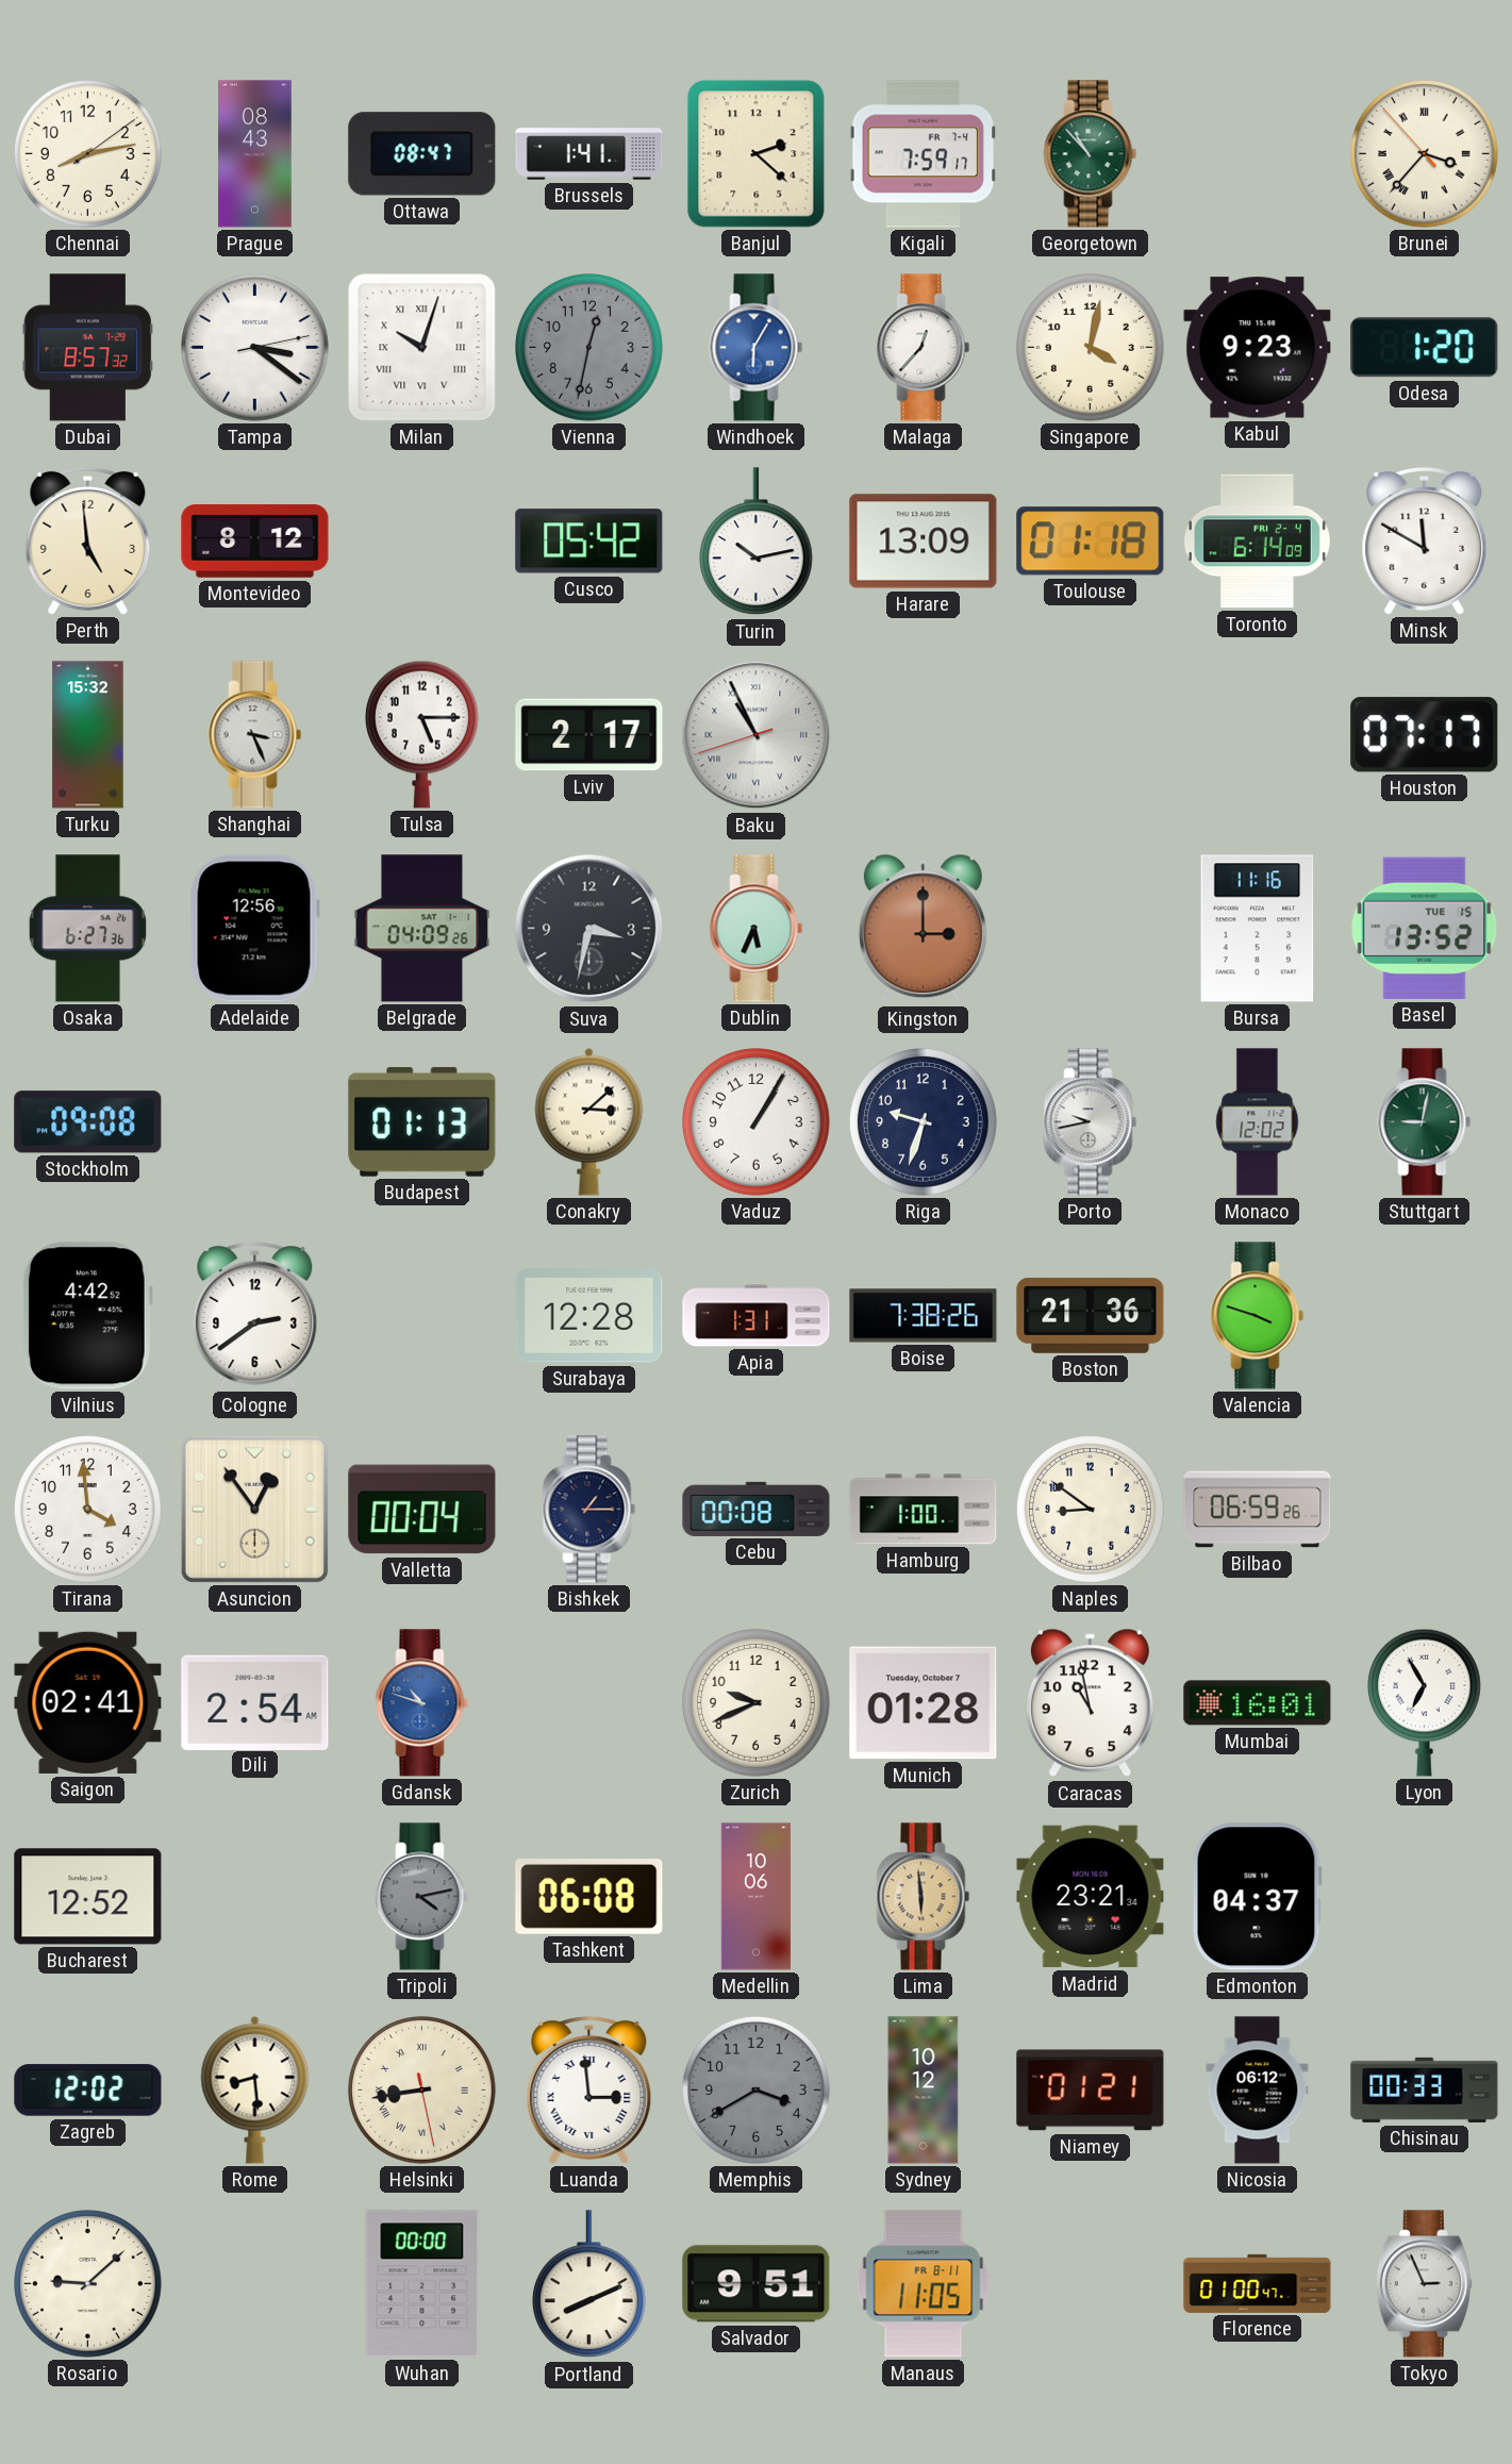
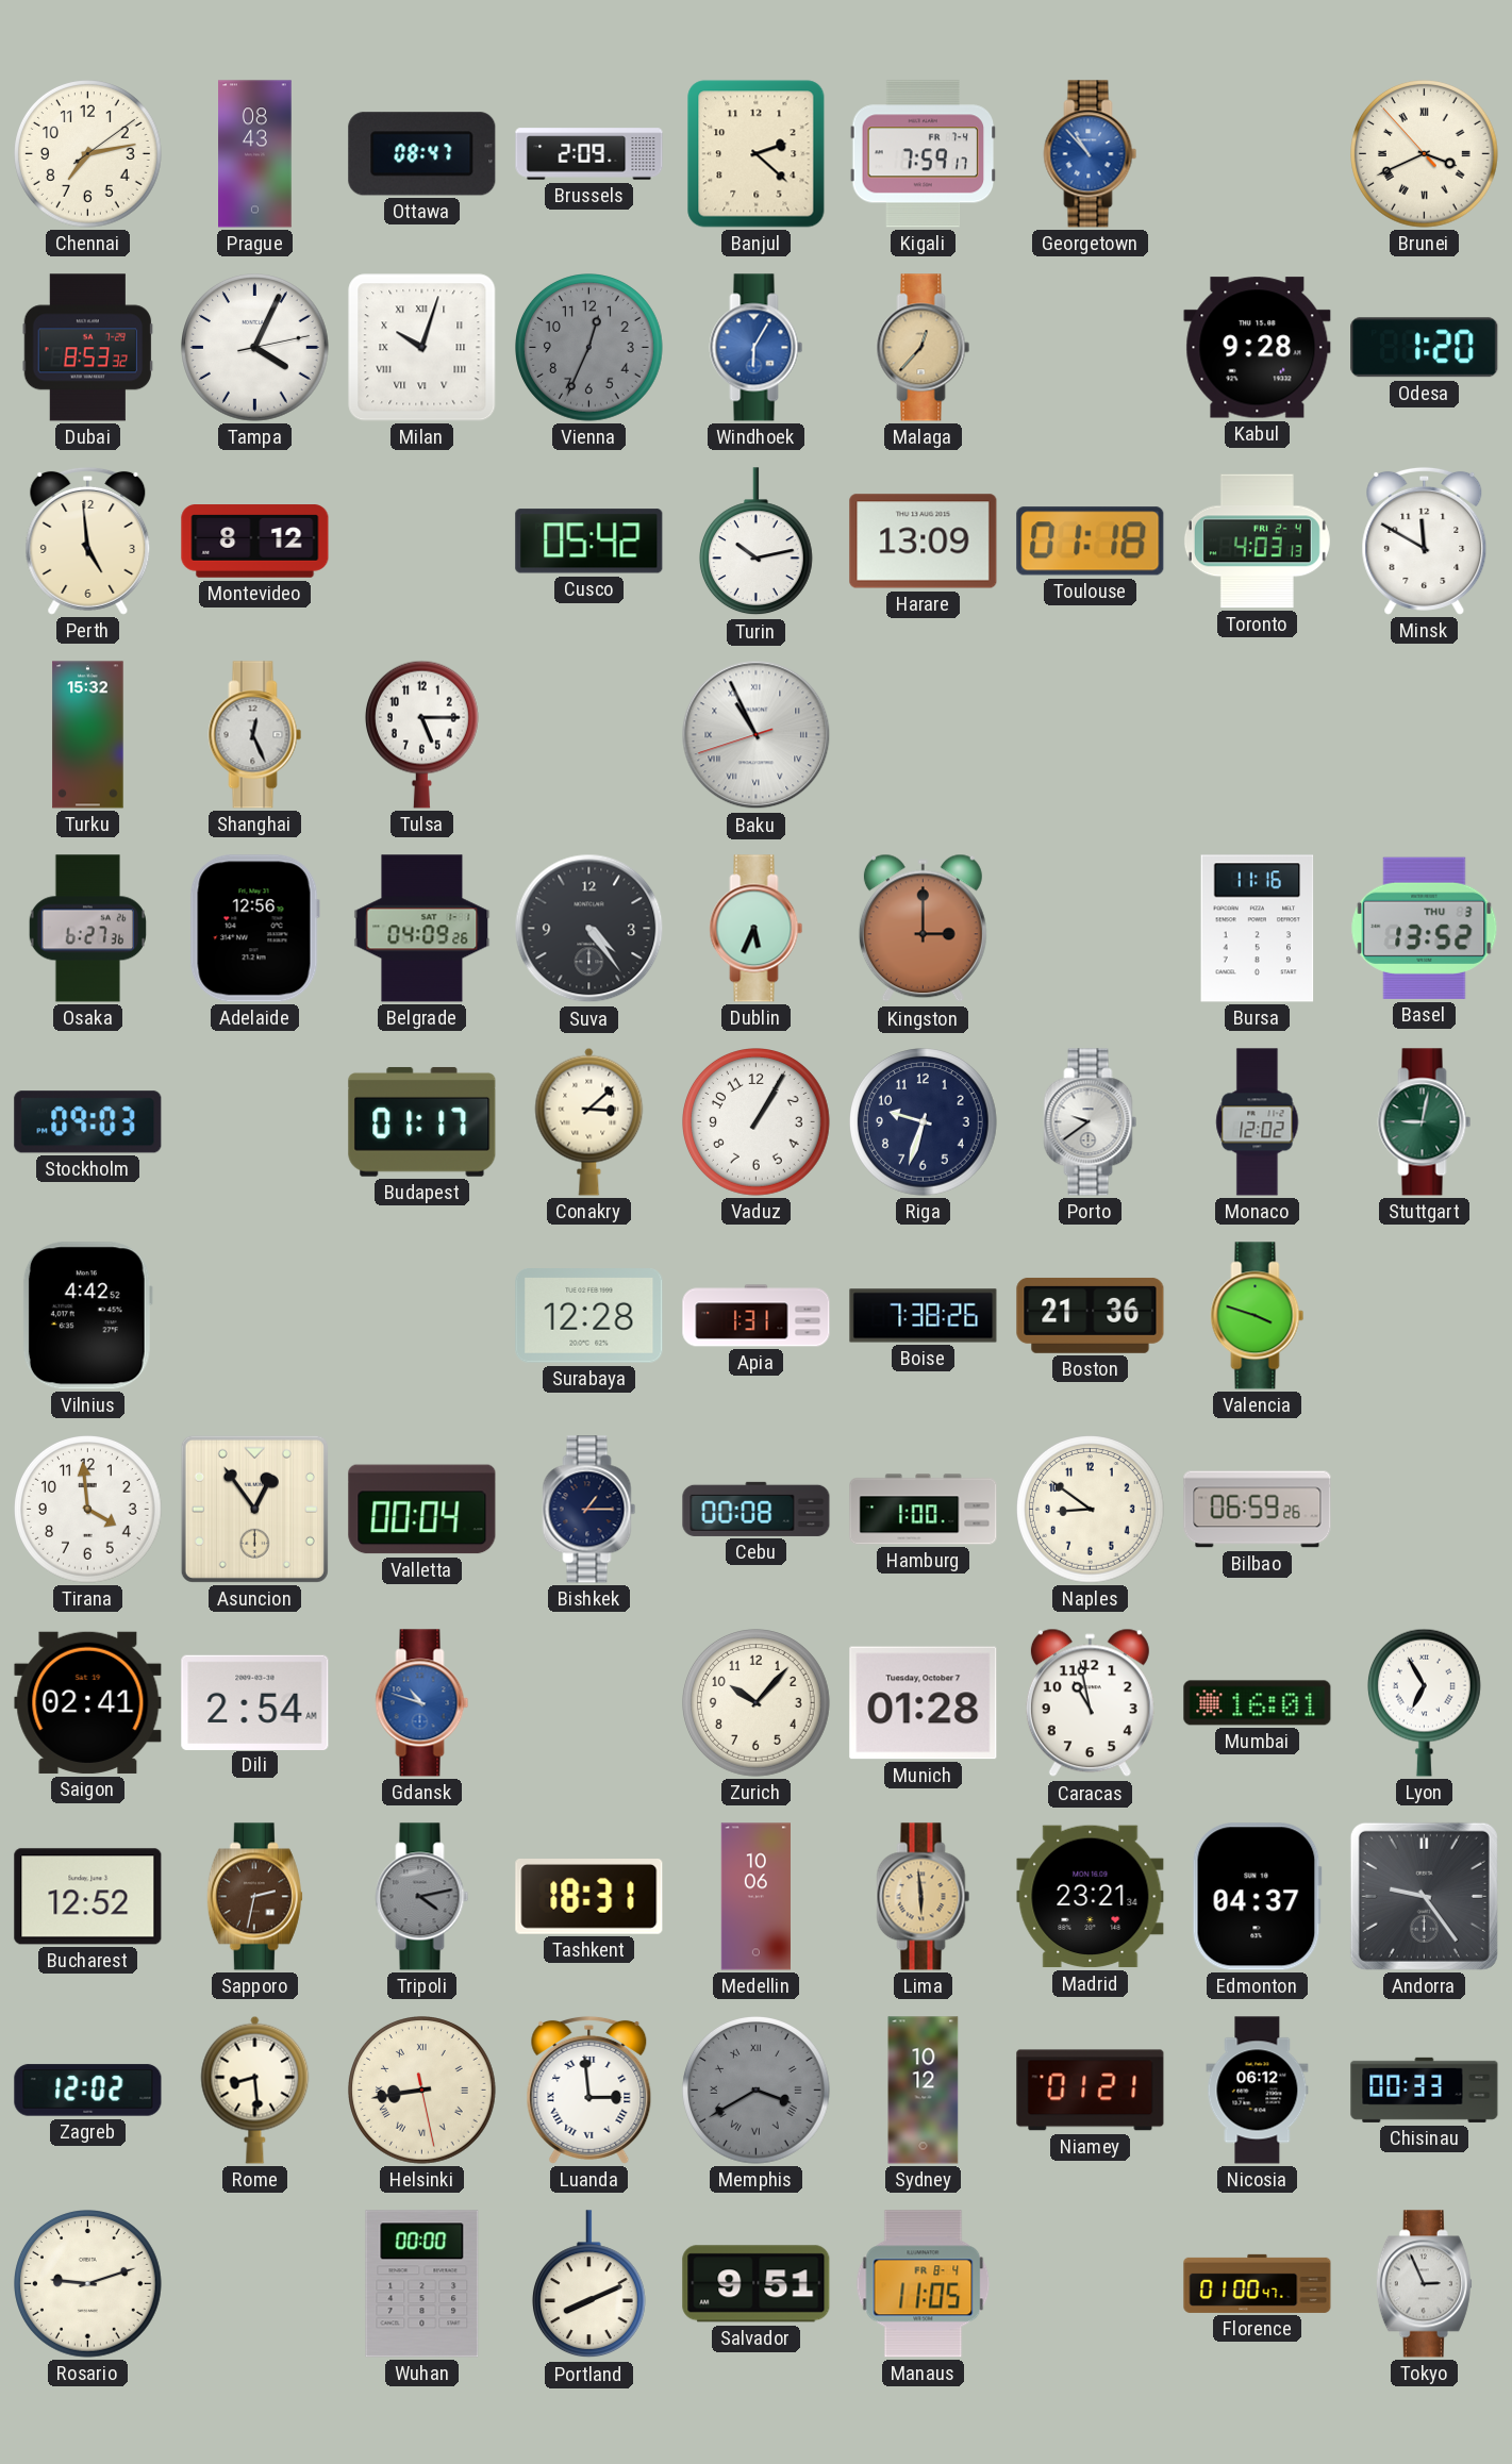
Chennai: 8:13 -> 7:13
Brussels: 1:41 -> 2:09
Georgetown dial: green -> blue
Brunei: 3:36 -> 3:40
Dubai: 8:57 -> 8:53
Tampa: 3:21 -> 4:04
Vienna: 12:32 -> 12:34
Malaga dial: white -> champagne
Singapore: 4:02 -> none
Kabul: 9:23 -> 9:28
Toronto: 6:14 -> 4:03
Shanghai: 3:26 -> 12:26
Lviv: 2:17 -> none
Houston: 07:17 -> none
Suva: 3:32 -> 4:24
Basel date: TUE 15 -> THU 3
Stockholm: 09:08 -> 09:03
Budapest: 01:13 -> 01:17
Porto: 9:43 -> 9:39
Cologne: 2:39 -> none
Zurich: 9:41 -> 10:07
Sapporo: none -> 2:32
Tashkent: 06:08 -> 18:31
Andorra: none -> 9:24
Memphis numerals: Arabic -> Roman
Rosario: 9:08 -> 9:12
Manaus date: FR 8-11 -> FR 8-4
